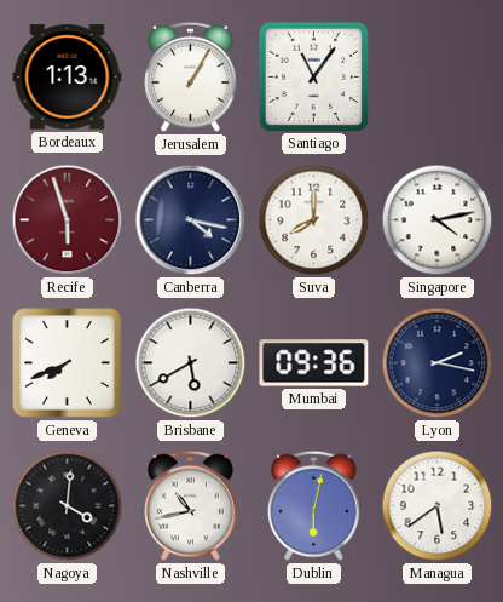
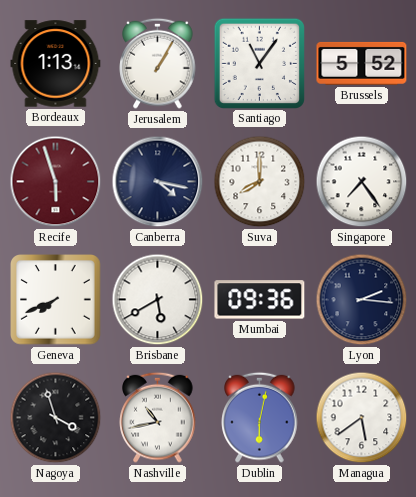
Brussels: none -> 5:52
Singapore: 4:13 -> 7:24
Lyon: 2:17 -> 2:16
Nagoya: 4:01 -> 3:57
